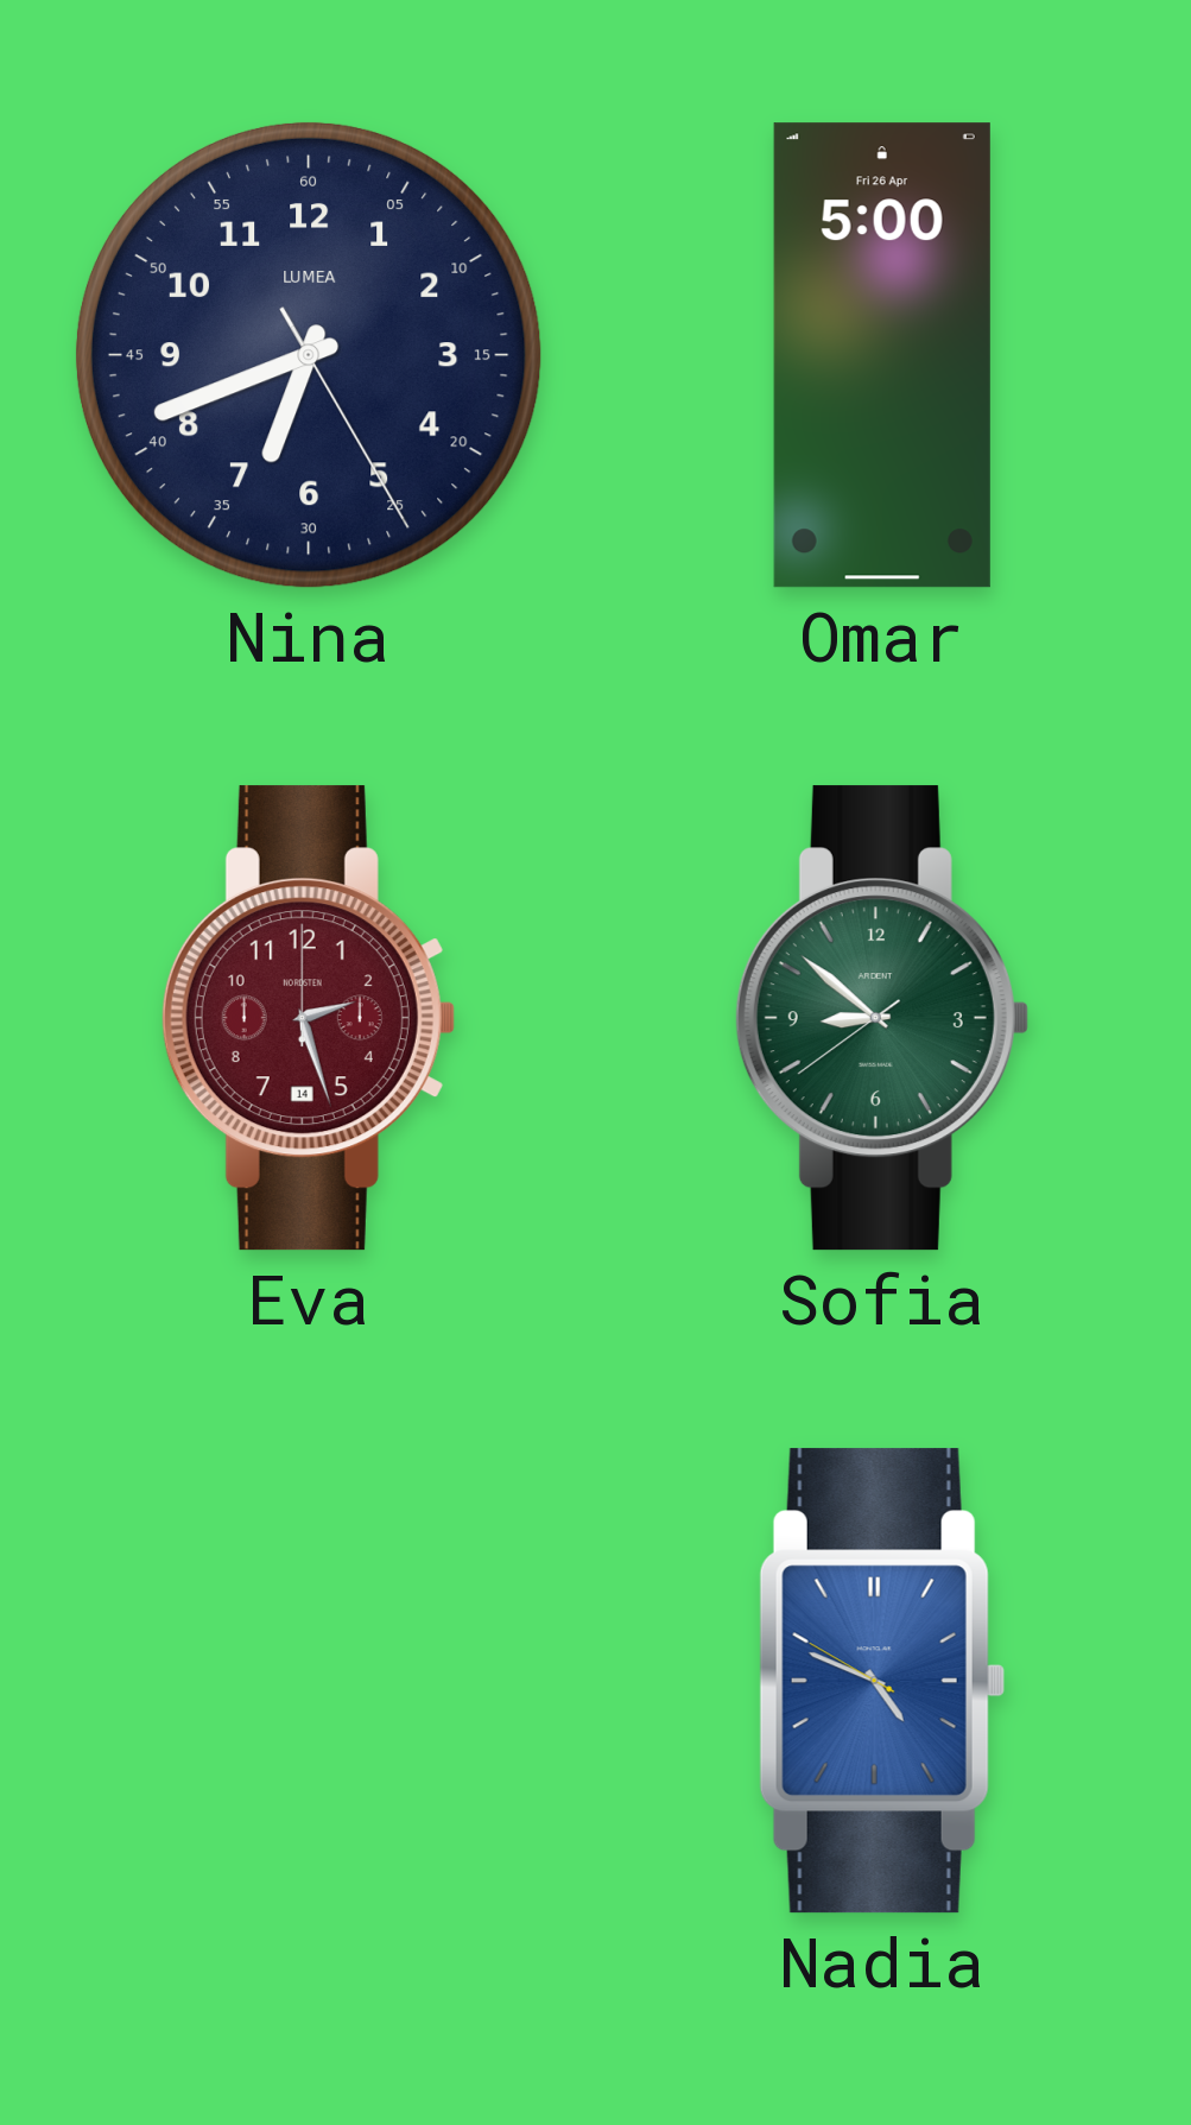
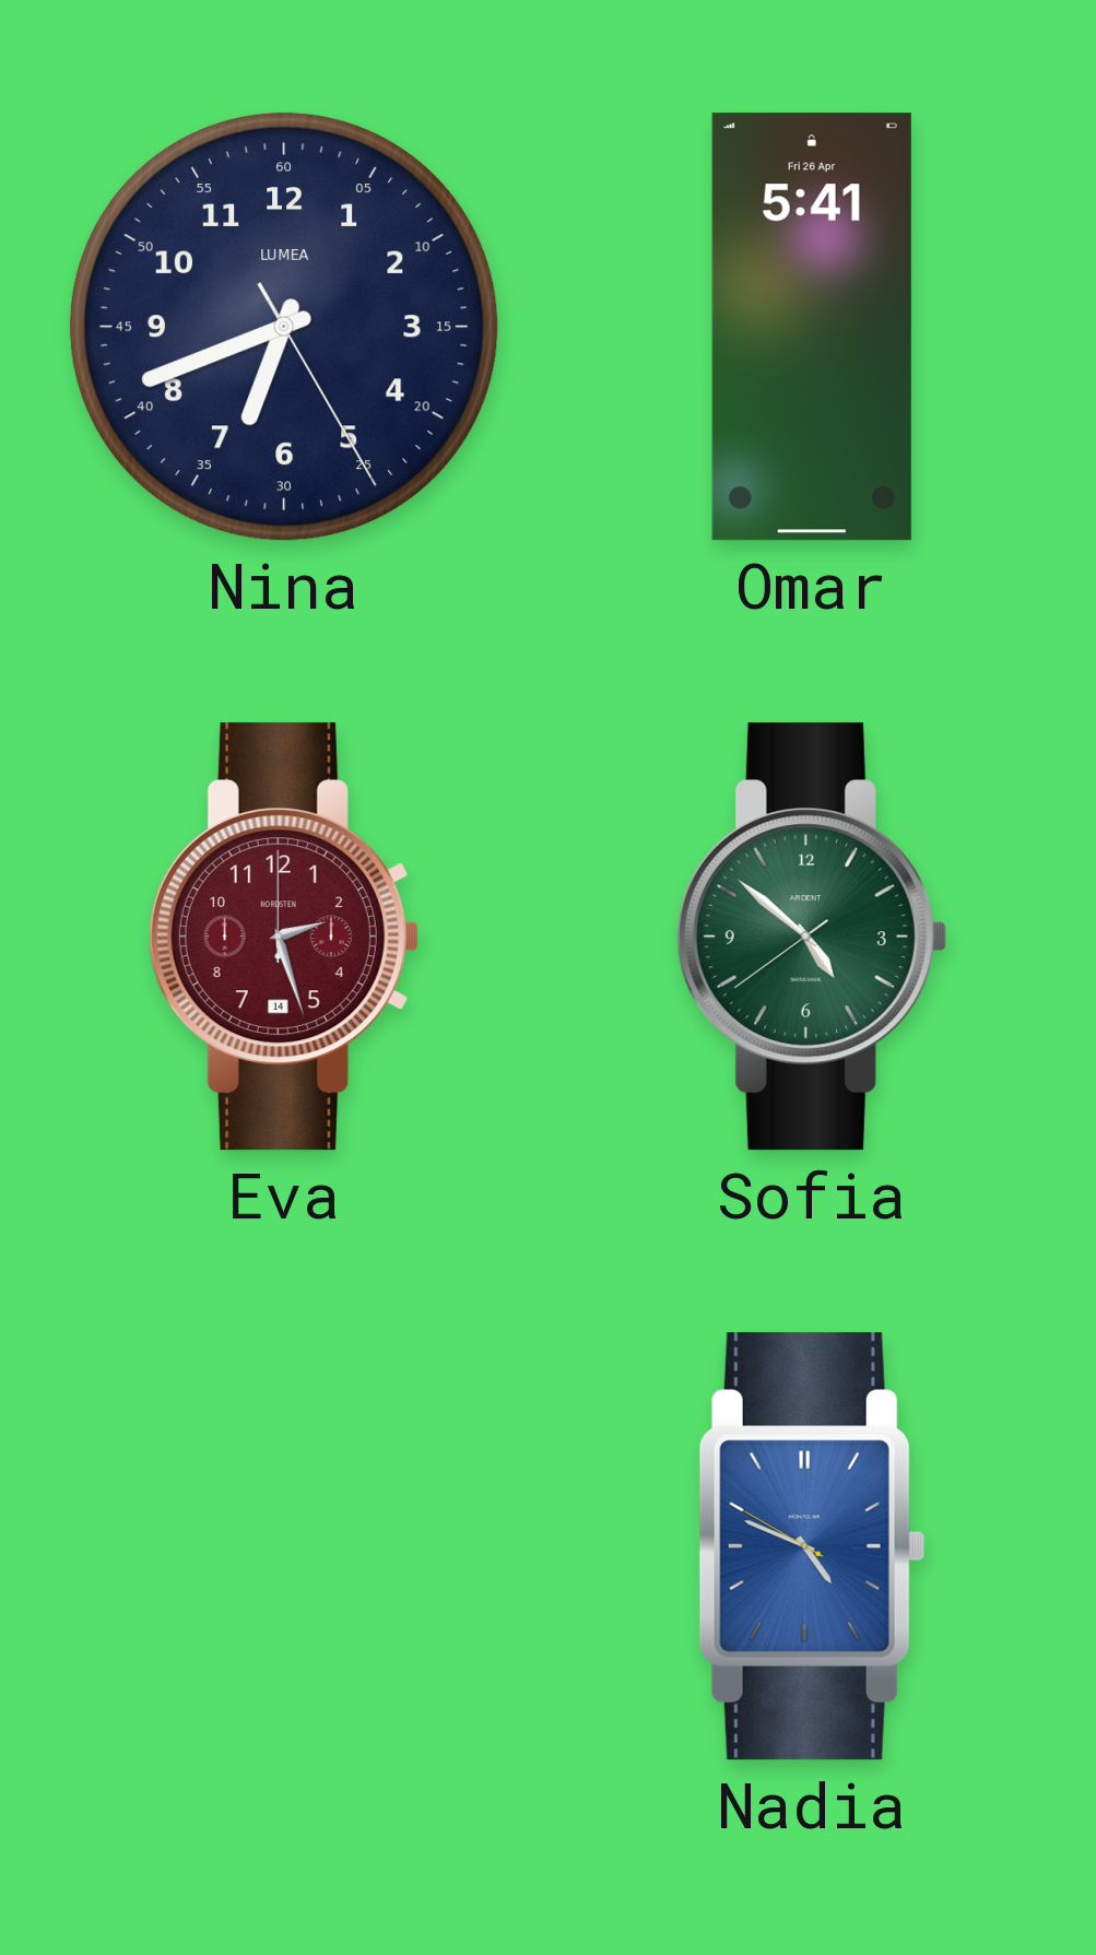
Omar: 5:00 -> 5:41
Sofia: 8:51 -> 4:51
